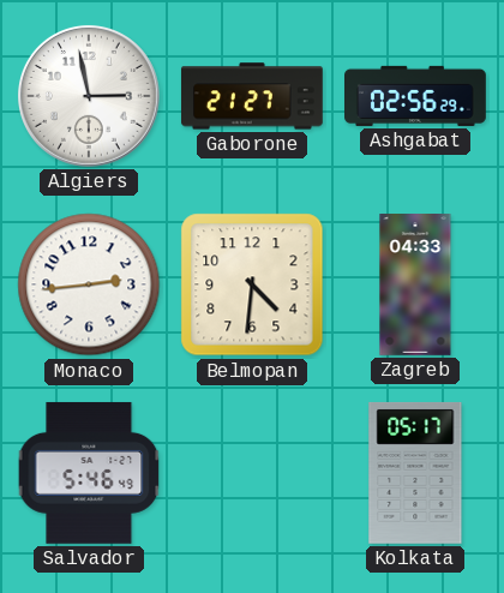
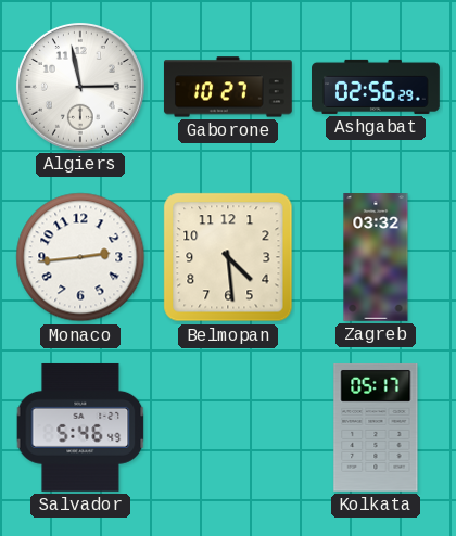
Gaborone: 21:27 -> 10:27
Belmopan: 4:31 -> 4:29
Zagreb: 04:33 -> 03:32
